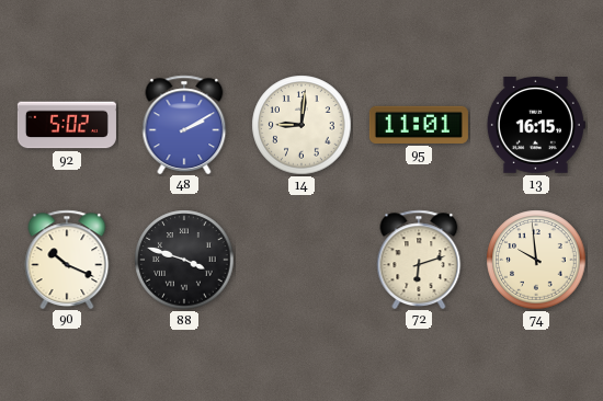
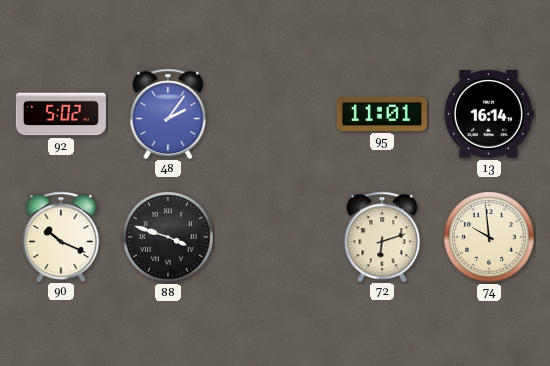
48: 2:10 -> 2:06
14: 9:01 -> none
13: 16:15 -> 16:14
